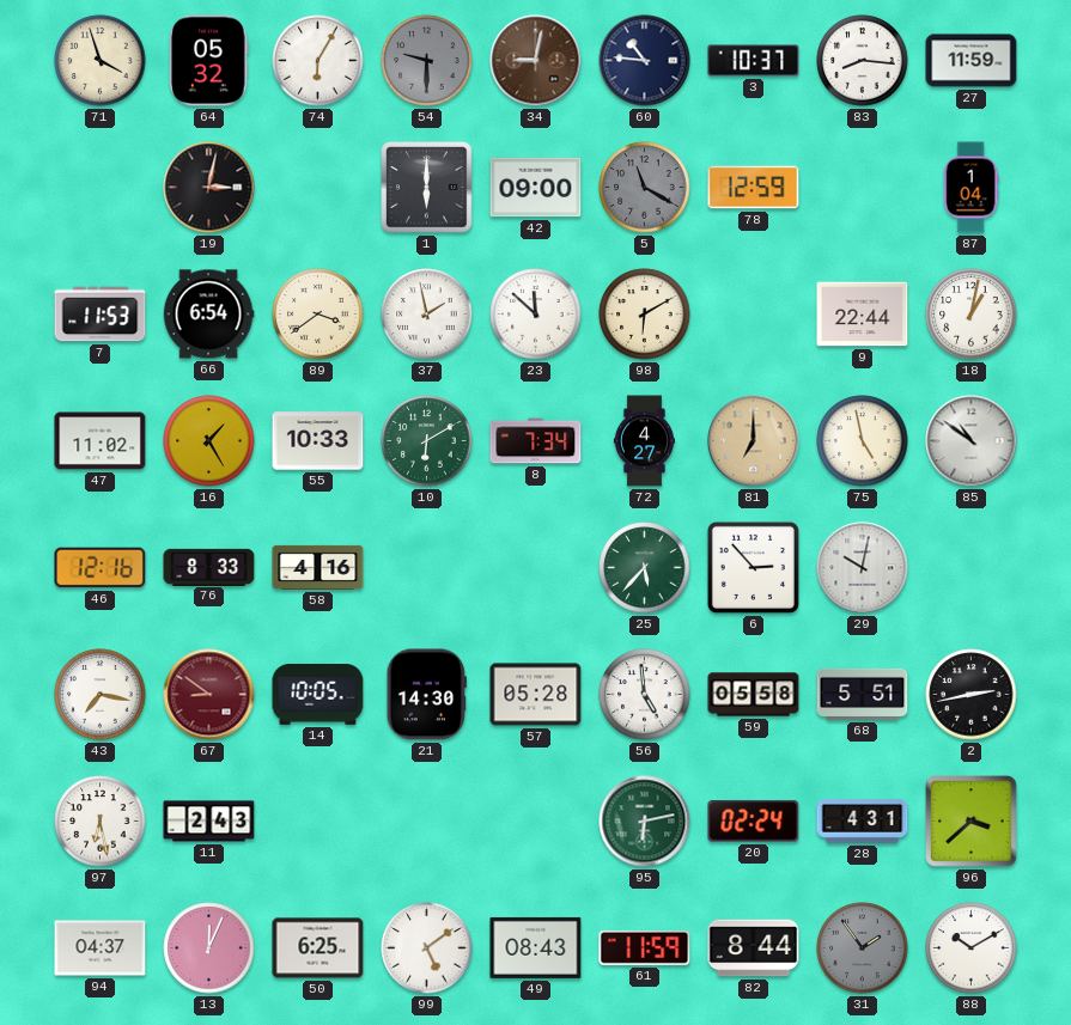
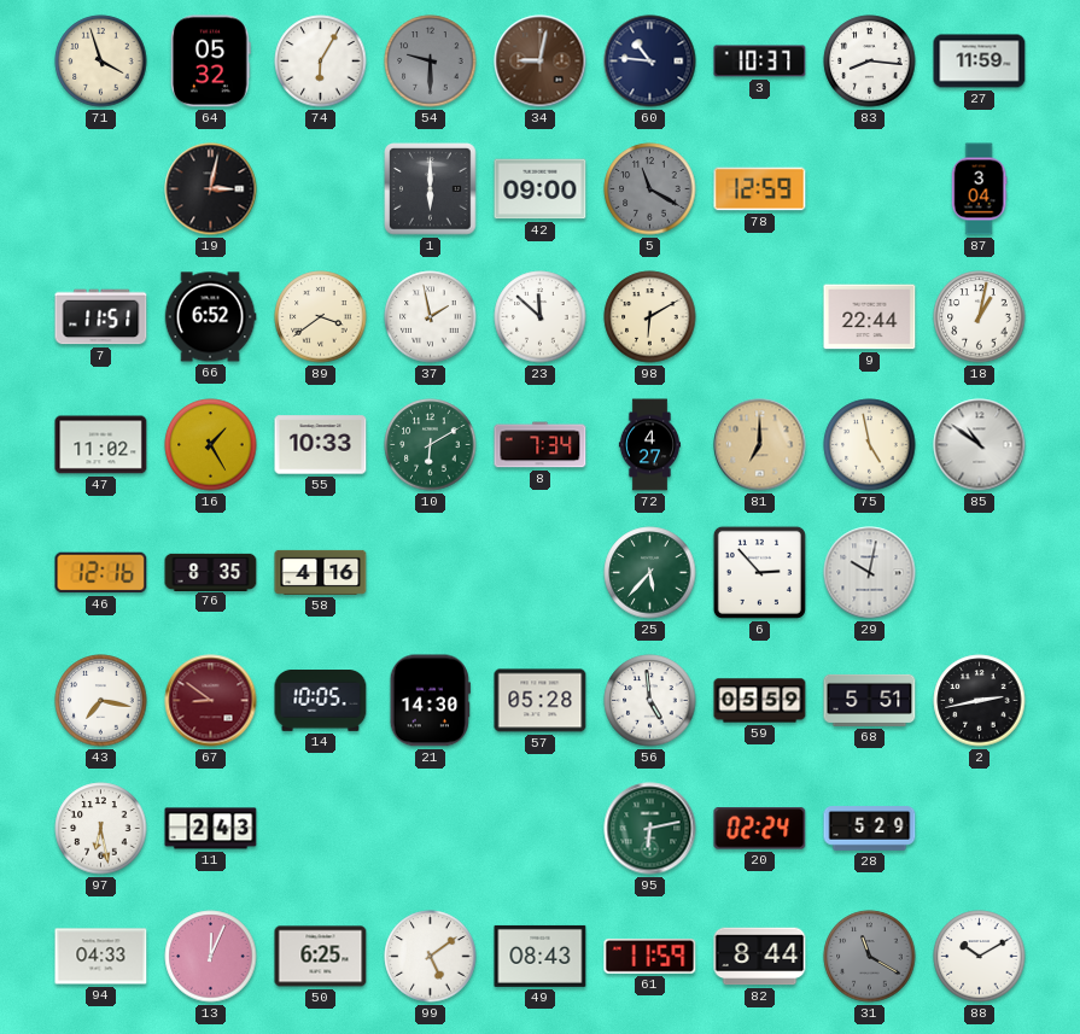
87: 1:04 -> 3:04
7: 11:53 -> 11:51
66: 6:54 -> 6:52
76: 8:33 -> 8:35
59: 05:58 -> 05:59
28: 4:31 -> 5:29
96: 3:38 -> none
94: 04:37 -> 04:33
31: 1:54 -> 11:20
